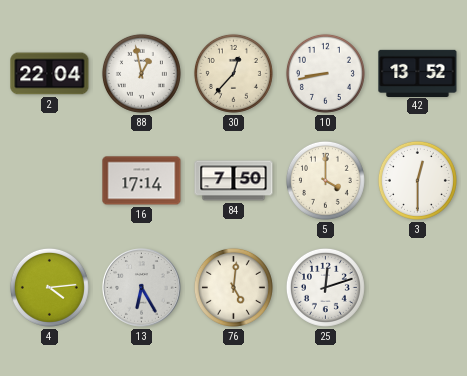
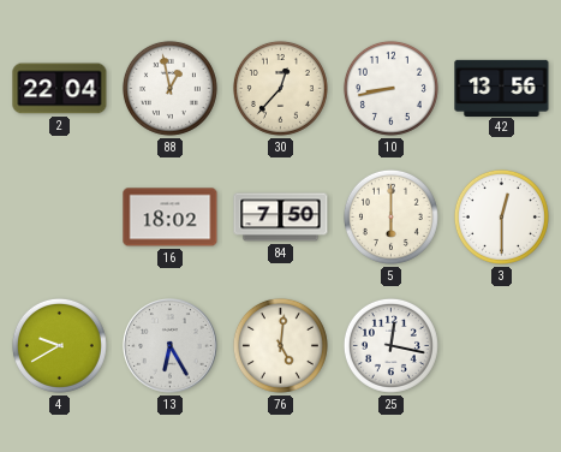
42: 13:52 -> 13:56
16: 17:14 -> 18:02
5: 4:00 -> 6:00
4: 4:14 -> 9:40
25: 12:12 -> 12:17
